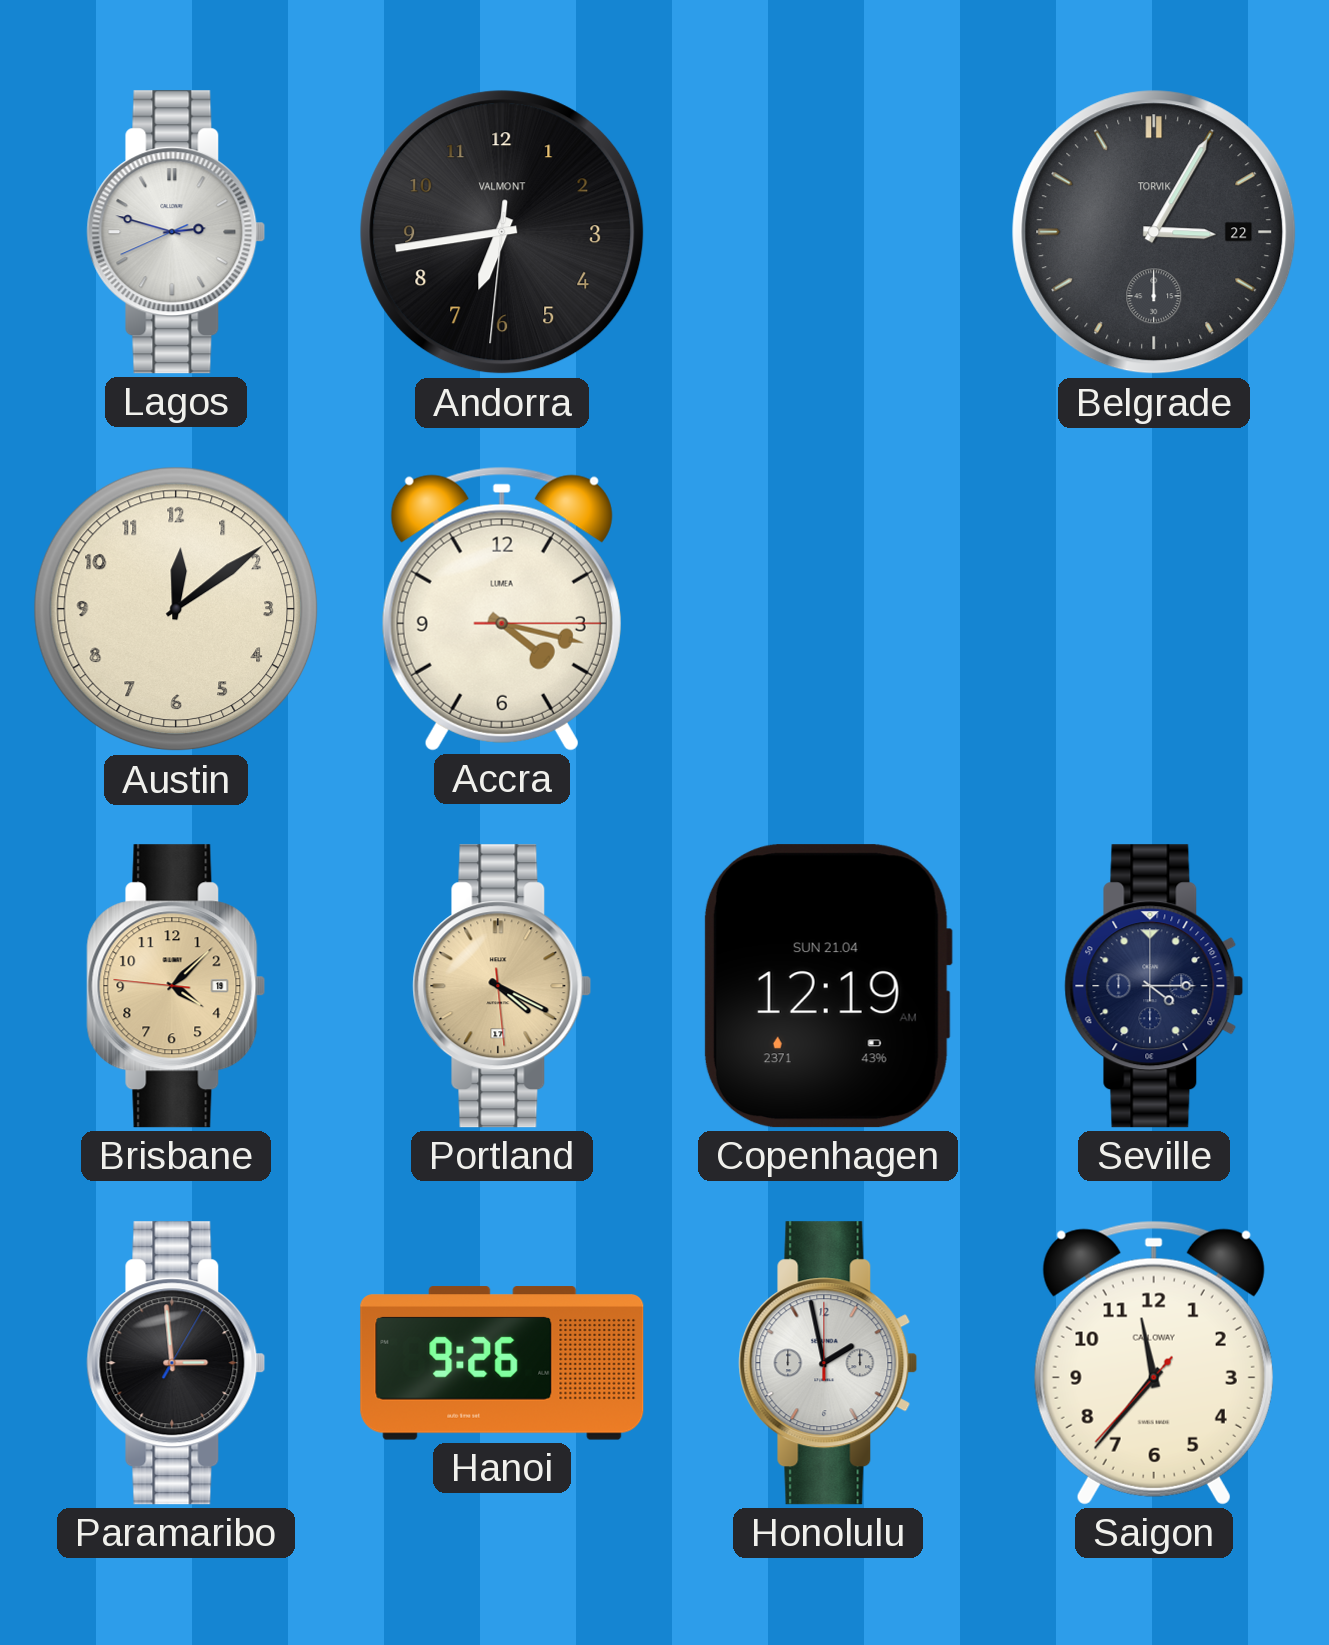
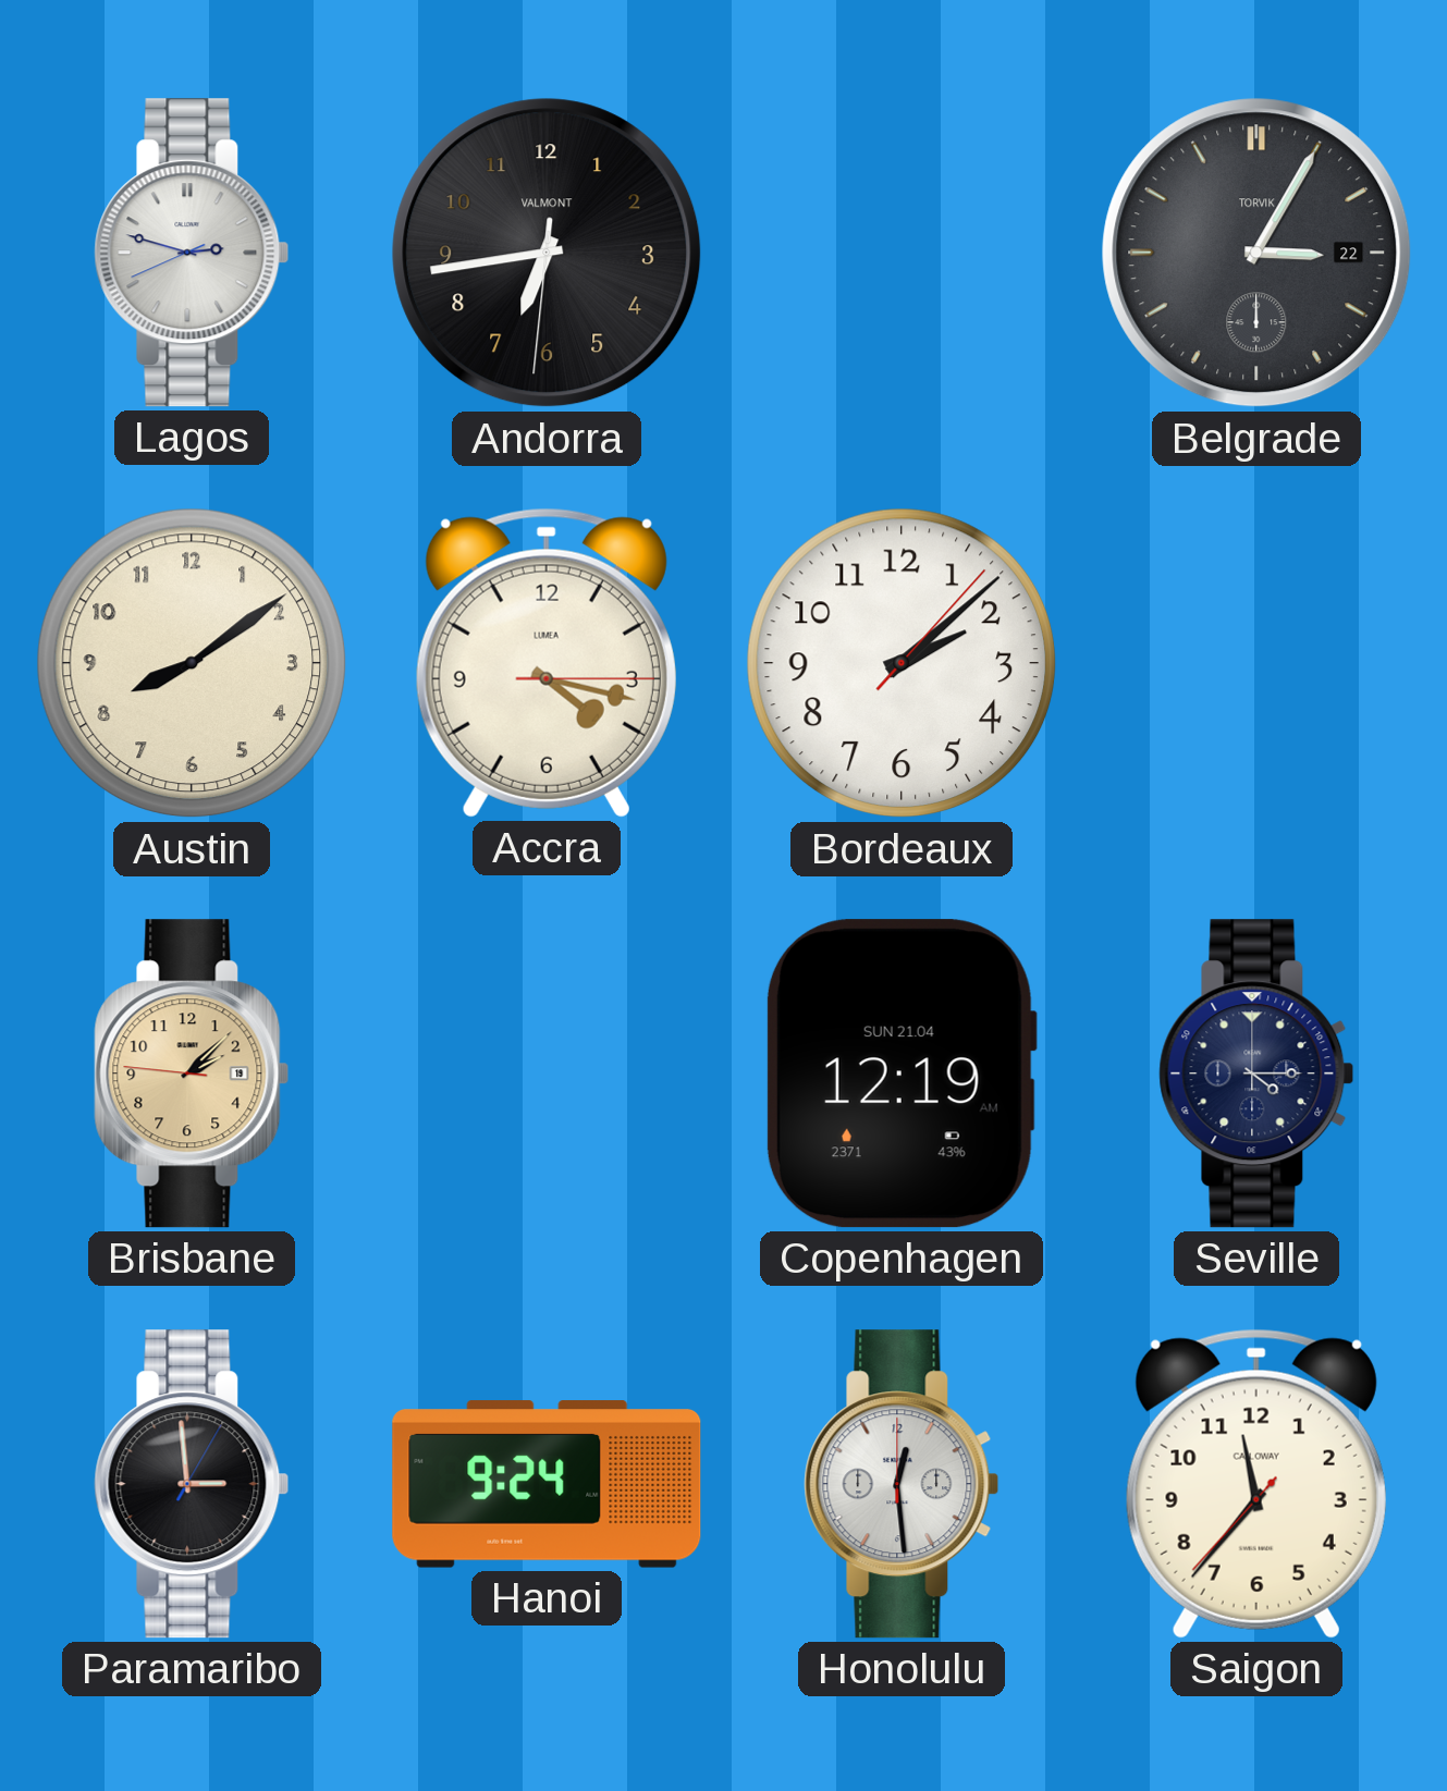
Austin: 12:09 -> 8:09
Bordeaux: none -> 2:08
Brisbane: 4:07 -> 2:07
Portland: 4:19 -> none
Hanoi: 9:26 -> 9:24
Honolulu: 1:58 -> 12:29
